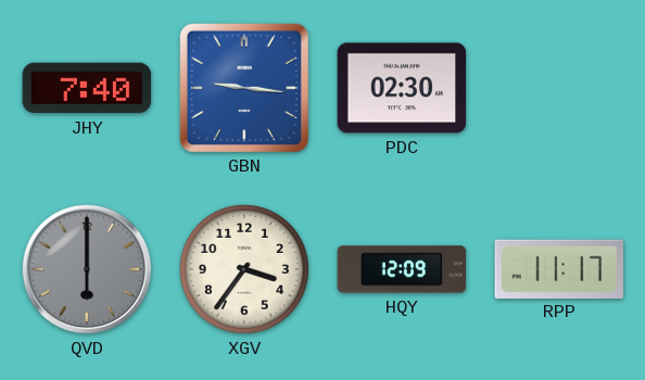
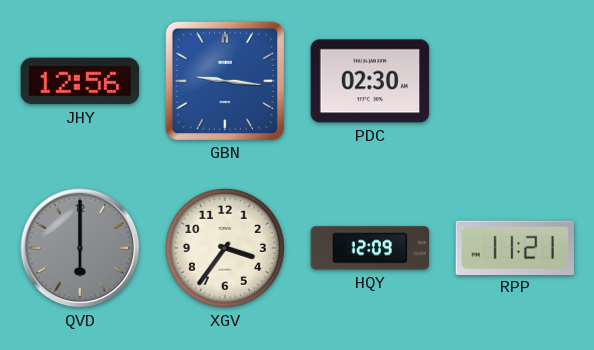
JHY: 7:40 -> 12:56
RPP: 11:17 -> 11:21
